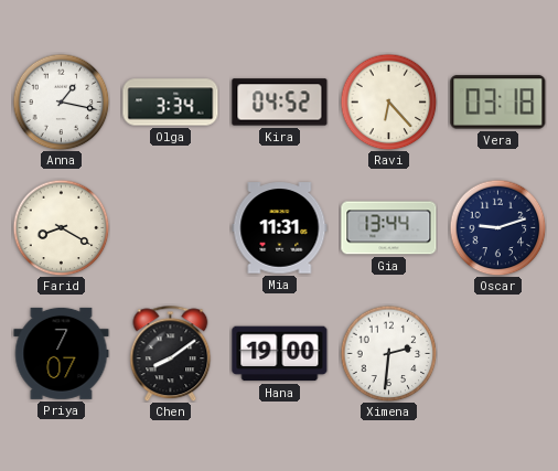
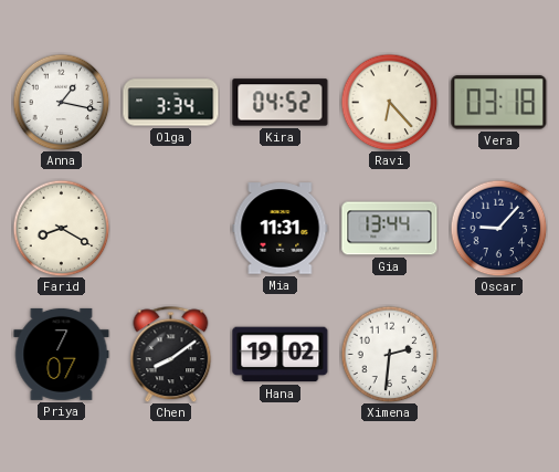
Oscar: 9:12 -> 9:07
Hana: 19:00 -> 19:02
